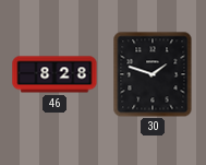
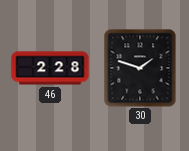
46: 8:28 -> 2:28
